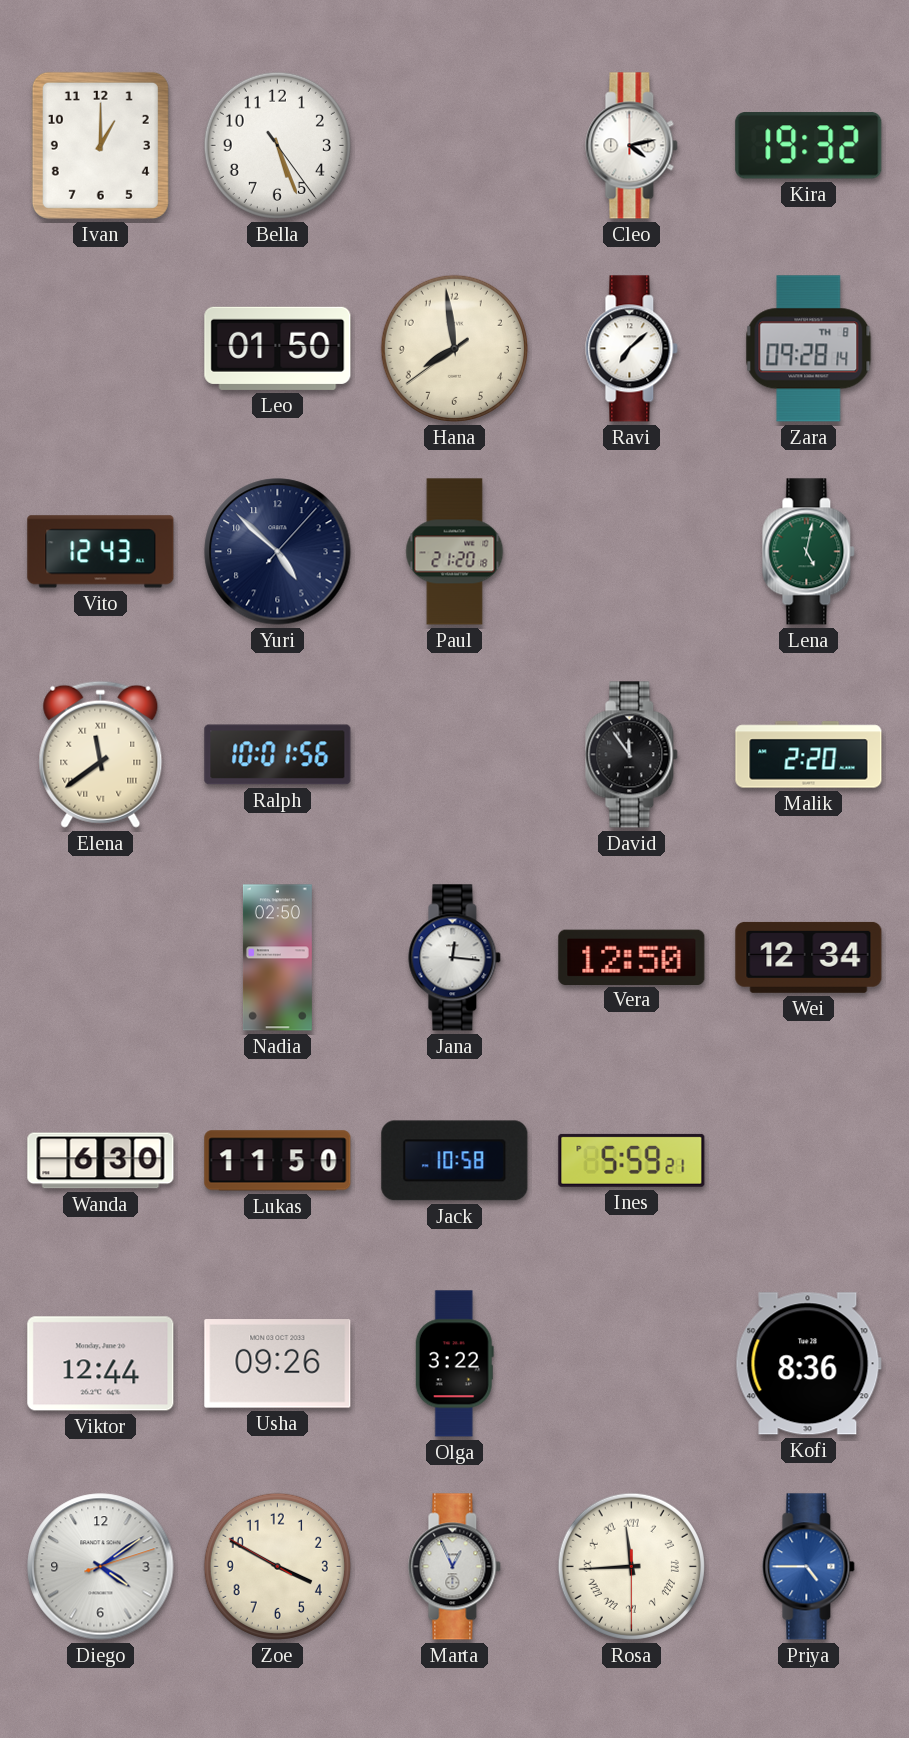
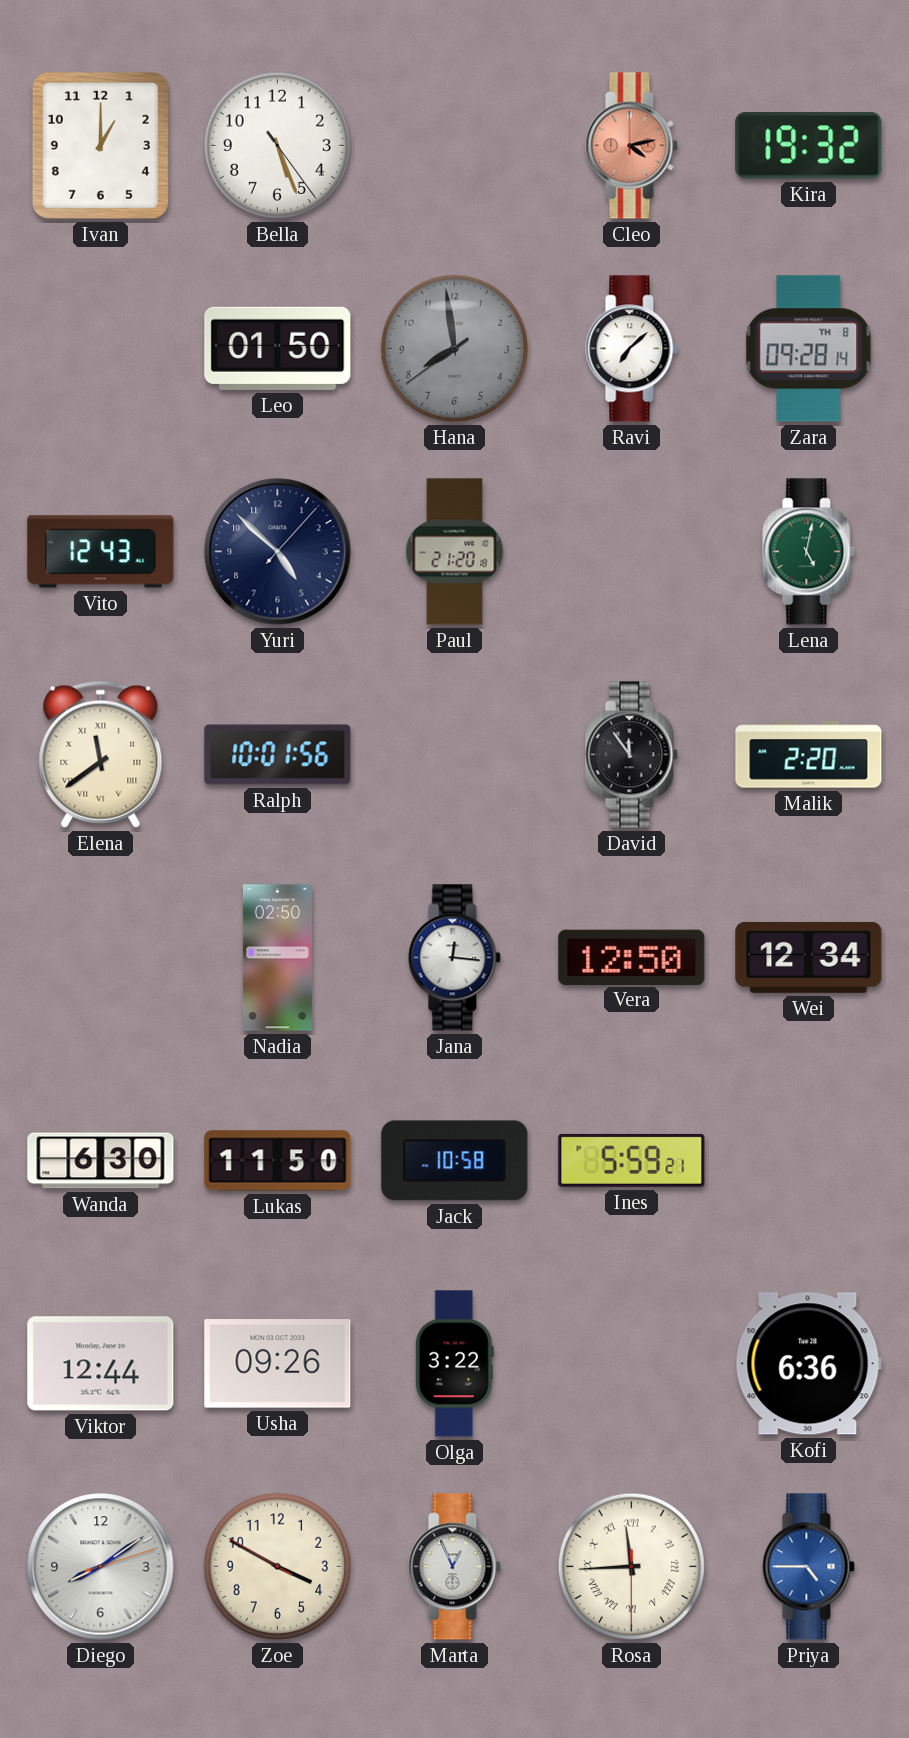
Cleo dial: white -> salmon
Hana dial: cream -> grey
Kofi: 8:36 -> 6:36
Diego: 4:09 -> 8:09
